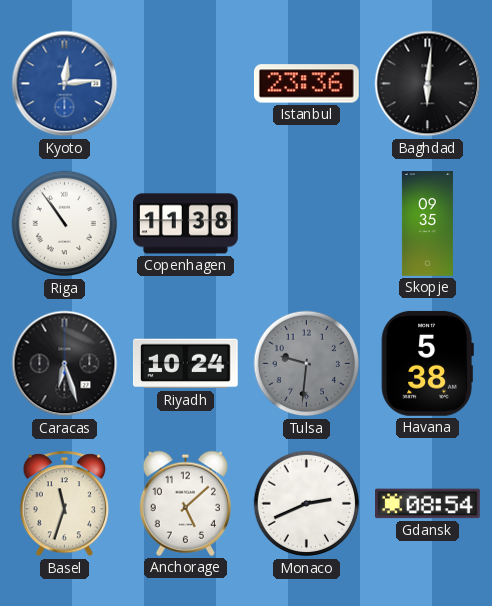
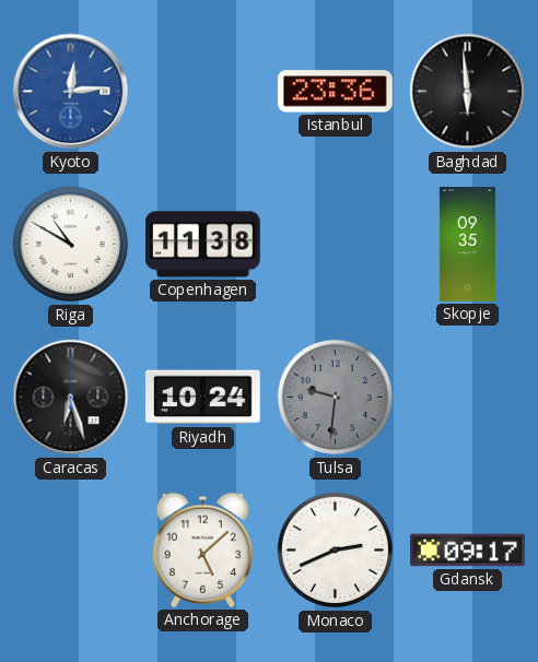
Baghdad: 6:01 -> 5:59
Riga: 10:54 -> 10:50
Havana: 5:38 -> none
Basel: 11:33 -> none
Gdansk: 08:54 -> 09:17
